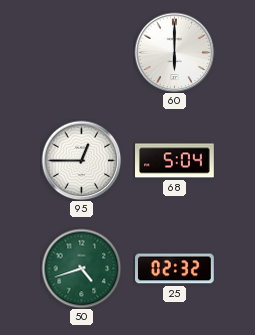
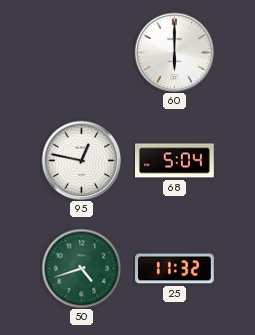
95: 12:45 -> 12:47
25: 02:32 -> 11:32
